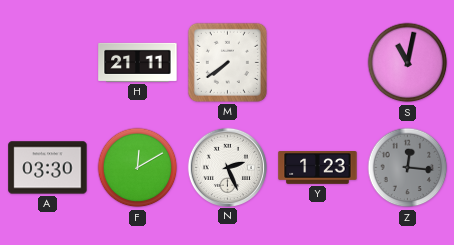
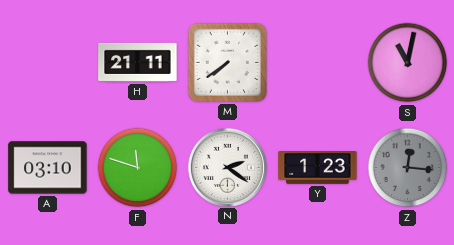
A: 03:30 -> 03:10
F: 12:10 -> 11:48
N: 2:26 -> 2:21
